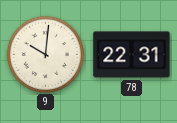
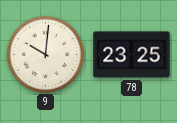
78: 22:31 -> 23:25
